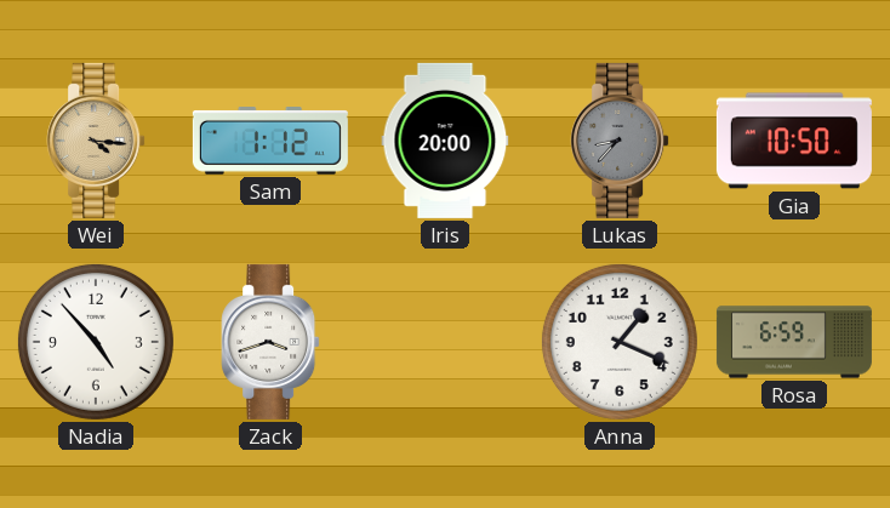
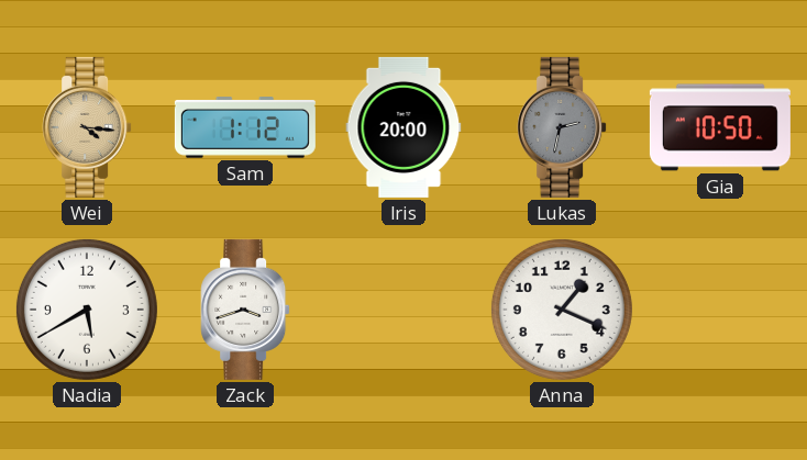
Lukas: 8:37 -> 2:32
Nadia: 4:53 -> 5:40
Rosa: 6:59 -> none
